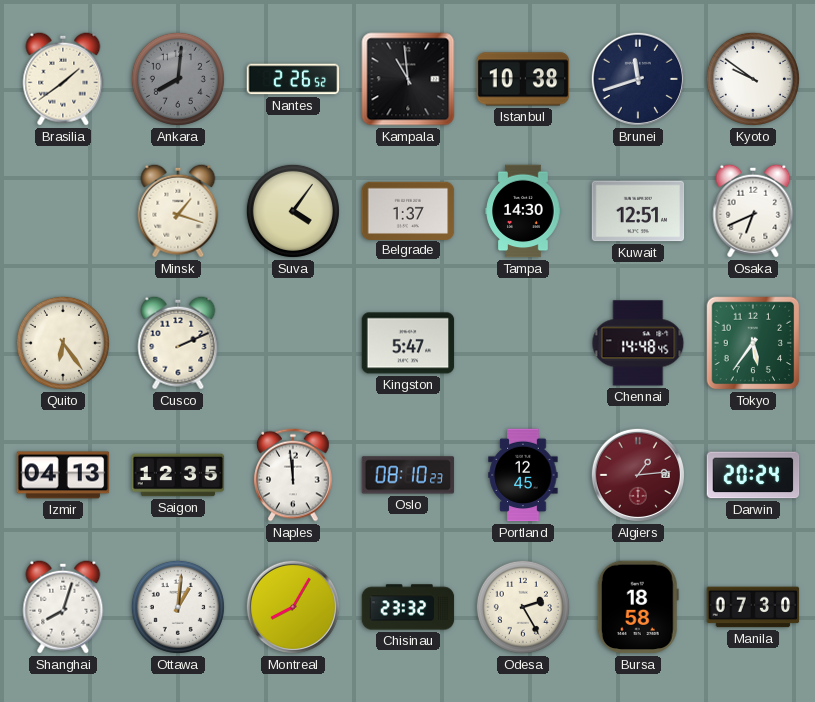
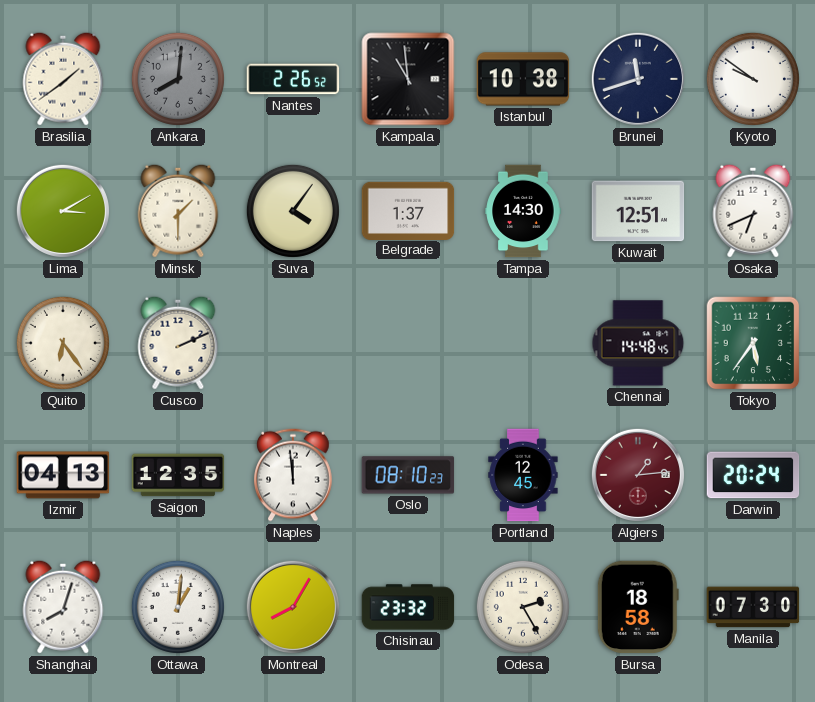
Lima: none -> 3:10
Minsk: 1:18 -> 1:30
Kingston: 5:47 -> none
